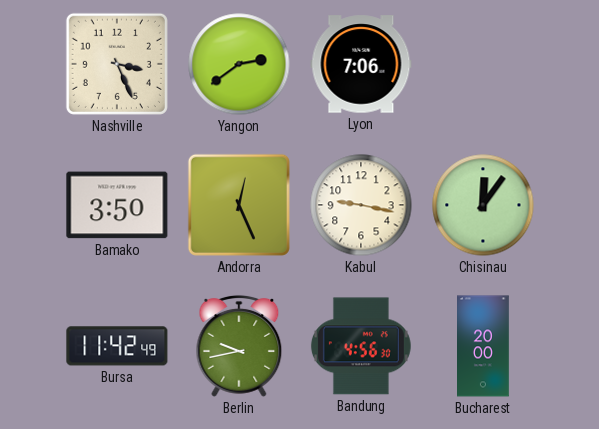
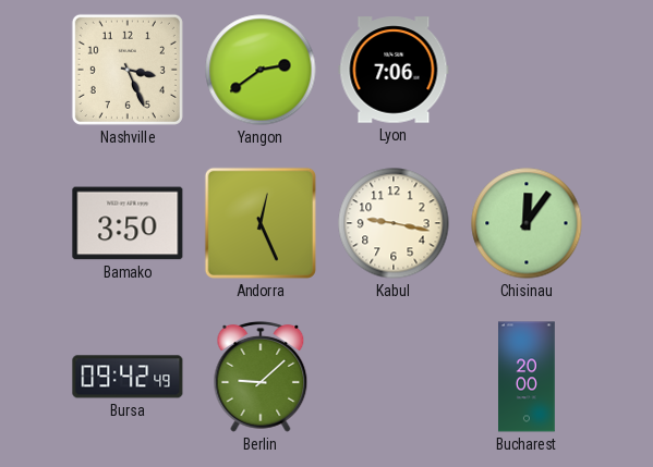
Bursa: 11:42 -> 09:42
Berlin: 9:43 -> 9:08
Bandung: 4:56 -> none
